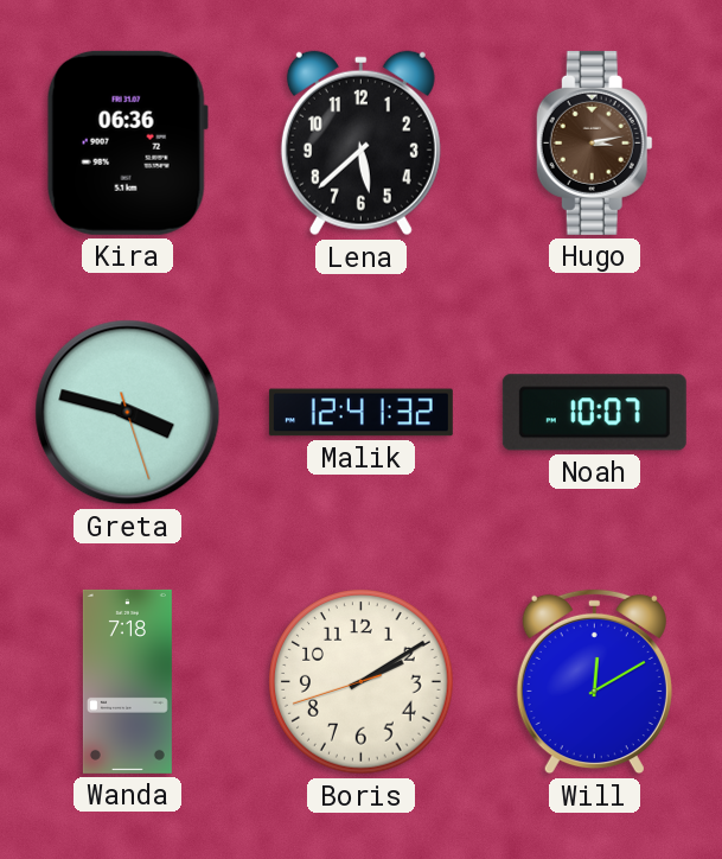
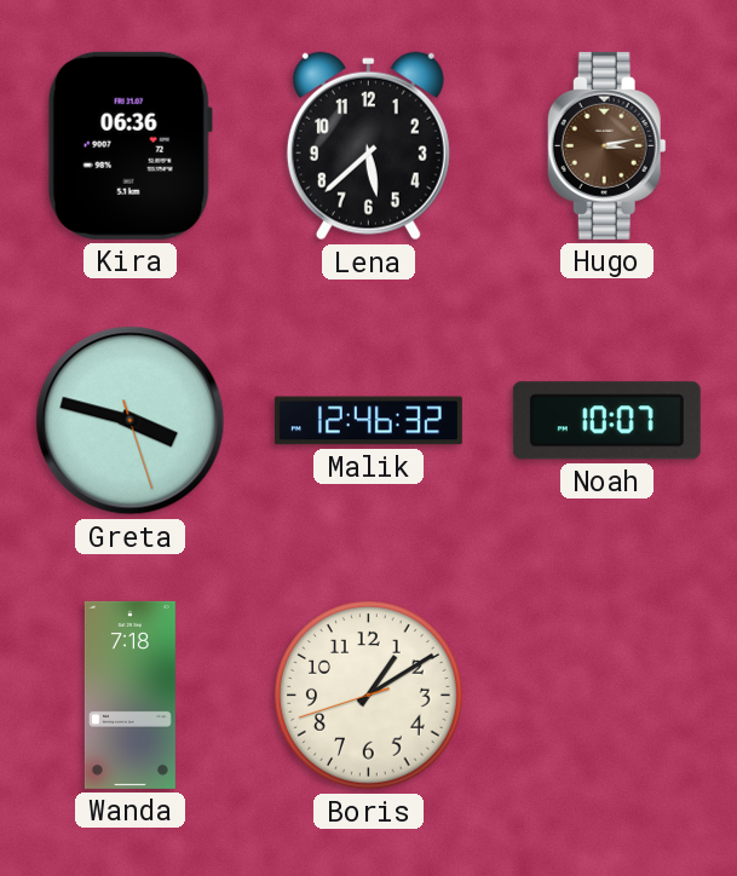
Malik: 12:41 -> 12:46
Boris: 2:09 -> 1:09
Will: 12:10 -> none
